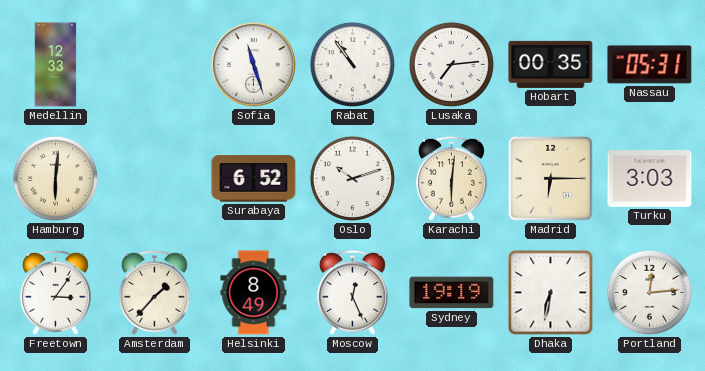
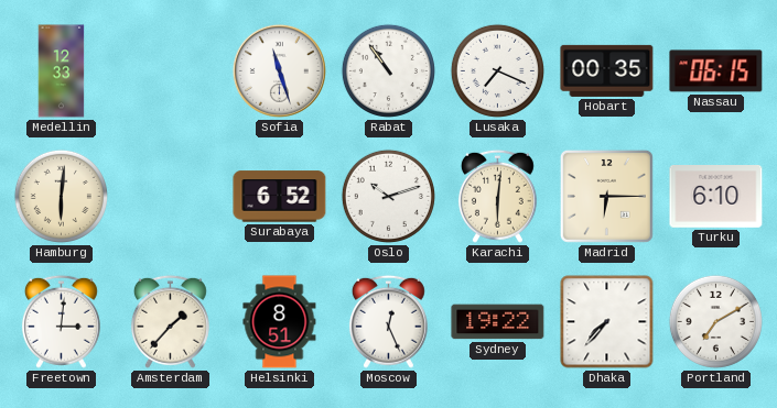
Lusaka: 7:14 -> 7:19
Nassau: 05:31 -> 06:15
Turku: 3:03 -> 6:10
Freetown: 3:06 -> 3:01
Helsinki: 8:49 -> 8:51
Sydney: 19:19 -> 19:22
Dhaka: 6:32 -> 7:37
Portland: 12:14 -> 7:10
